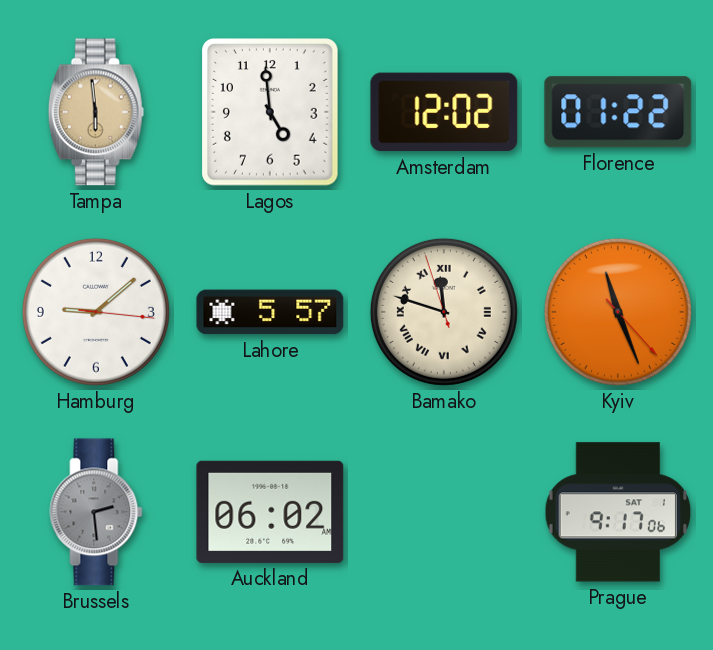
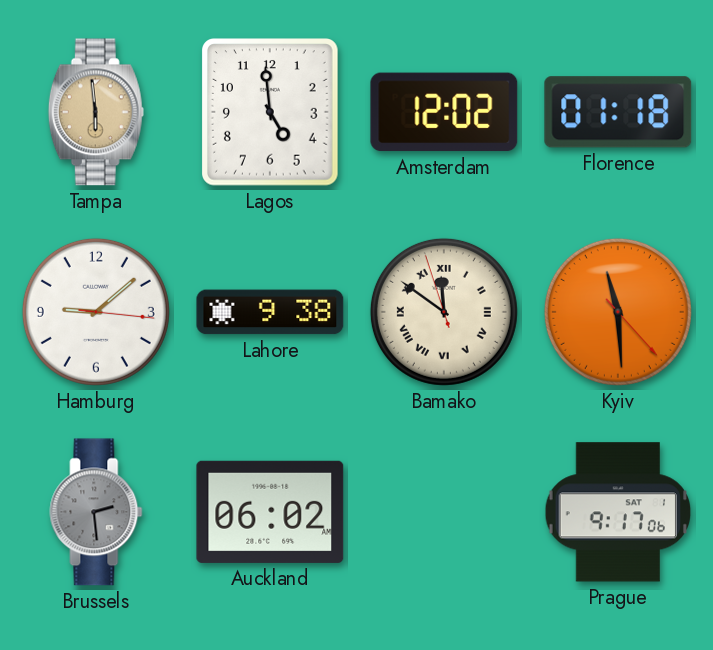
Florence: 01:22 -> 01:18
Lahore: 5:57 -> 9:38
Bamako: 11:47 -> 11:50
Kyiv: 11:26 -> 11:29
